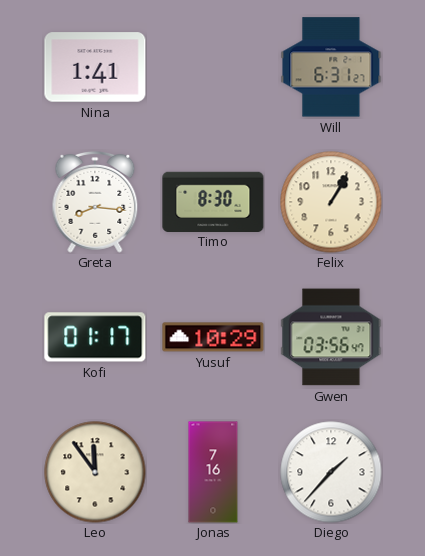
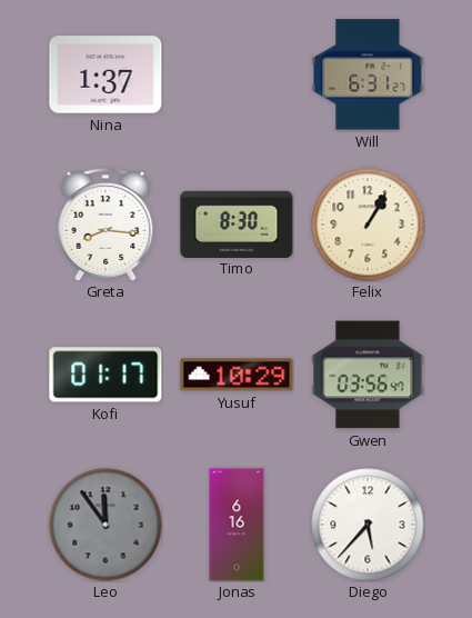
Nina: 1:41 -> 1:37
Leo dial: cream -> grey
Jonas: 7:16 -> 6:16
Diego: 1:37 -> 5:37
